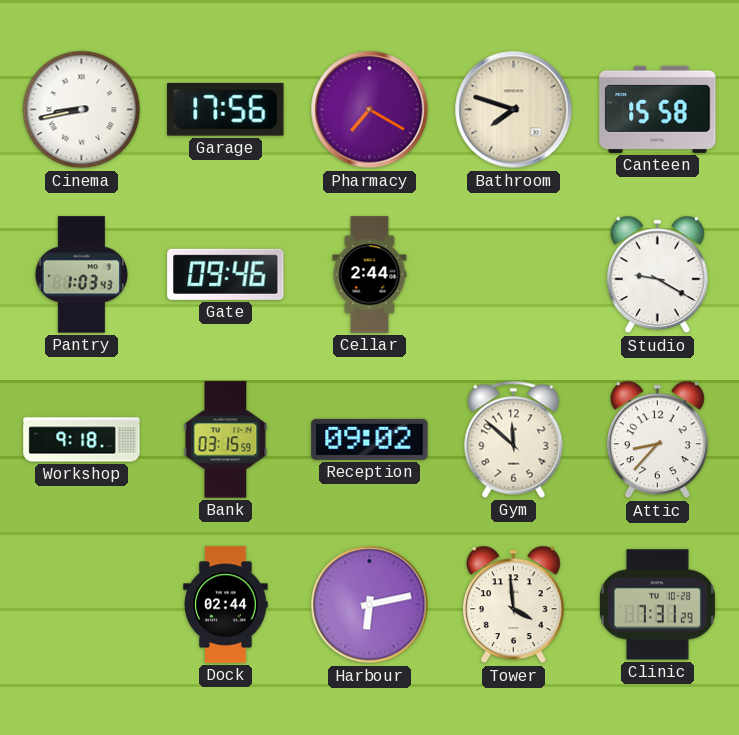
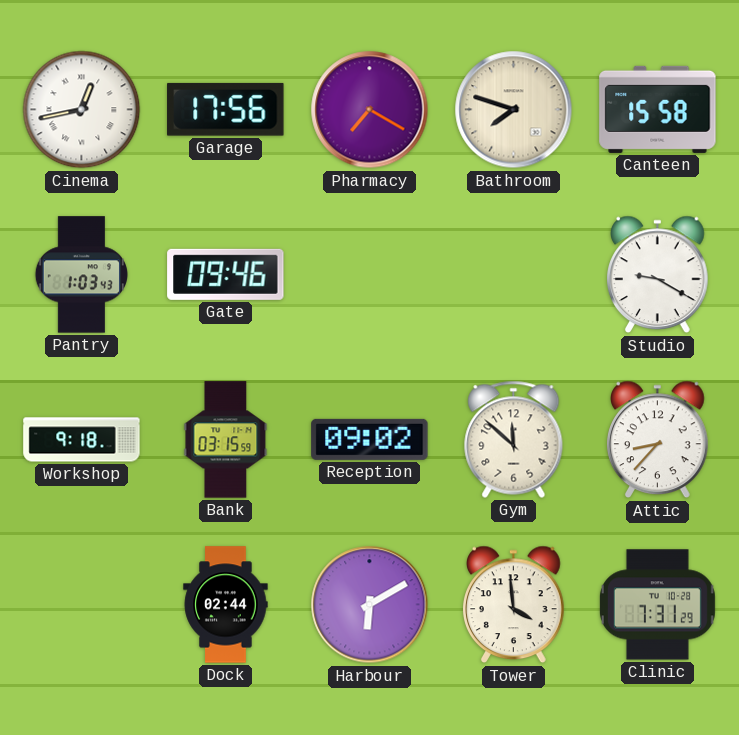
Cinema: 8:43 -> 12:43
Cellar: 2:44 -> none
Harbour: 6:13 -> 6:10
